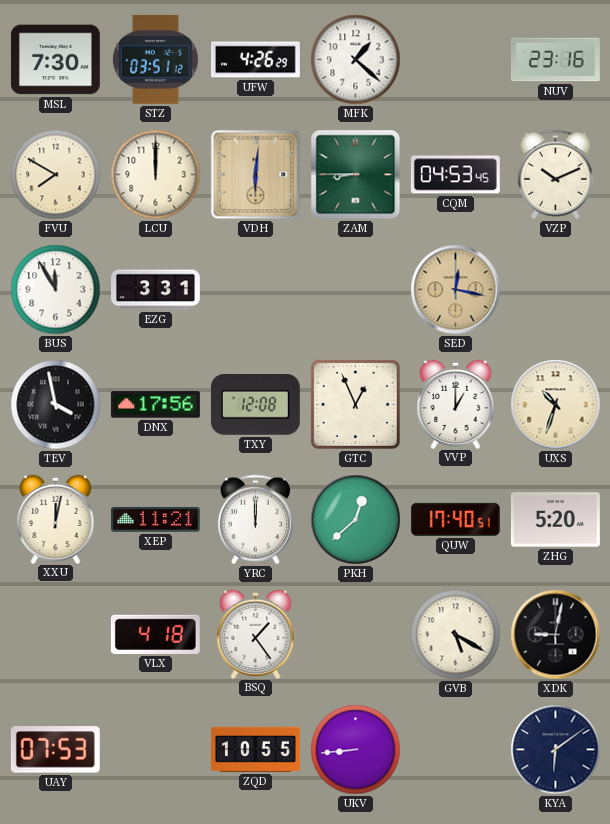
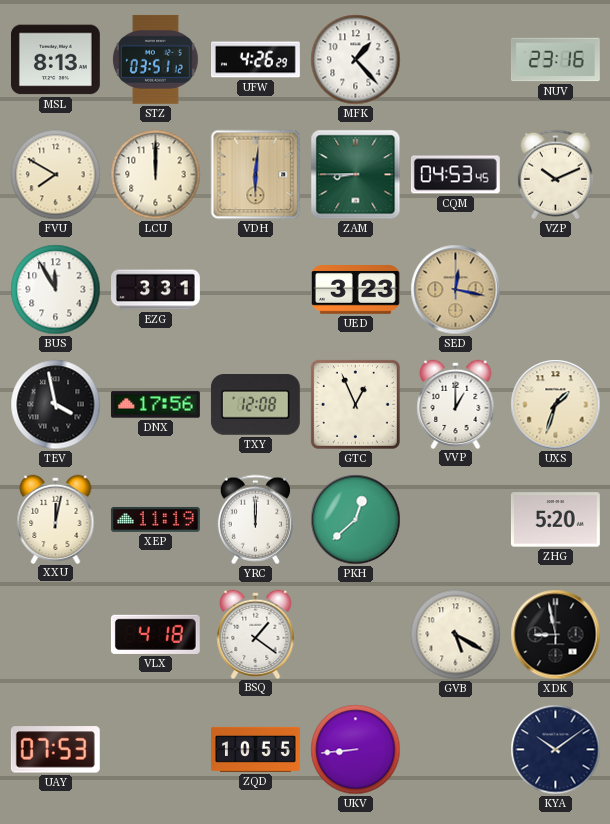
MSL: 7:30 -> 8:13
MFK: 1:22 -> 1:23
UED: none -> 3:23
UXS: 10:33 -> 1:33
XEP: 11:21 -> 11:19
QUW: 17:40 -> none
BSQ: 1:24 -> 1:21
XDK: 9:02 -> 8:58
KYA: 6:09 -> 10:09
